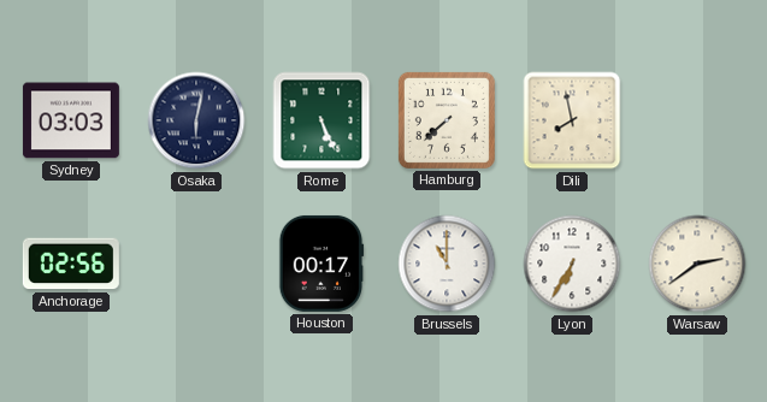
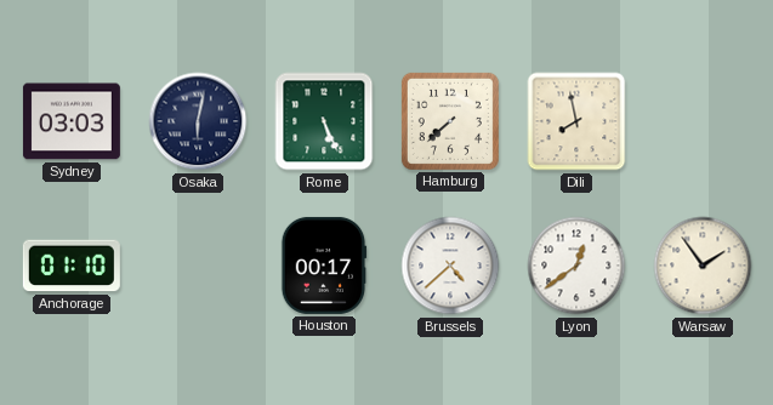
Anchorage: 02:56 -> 01:10
Brussels: 11:00 -> 4:38
Lyon: 6:35 -> 12:39
Warsaw: 2:39 -> 1:54
